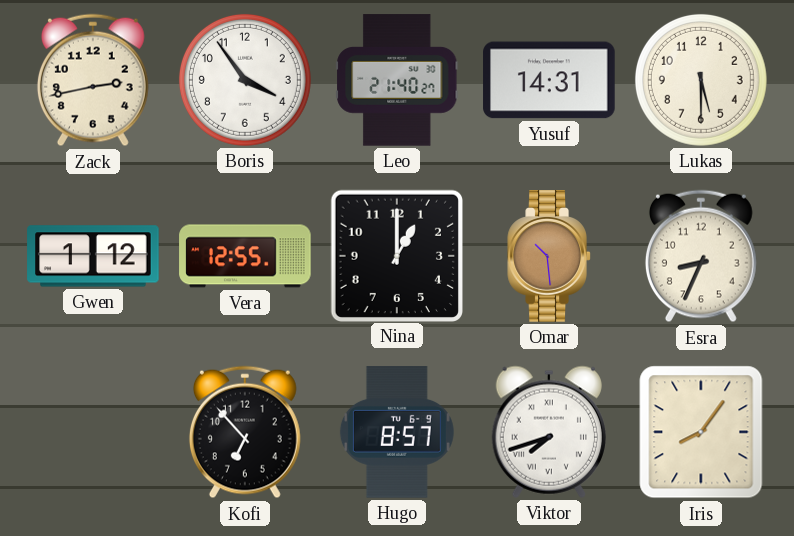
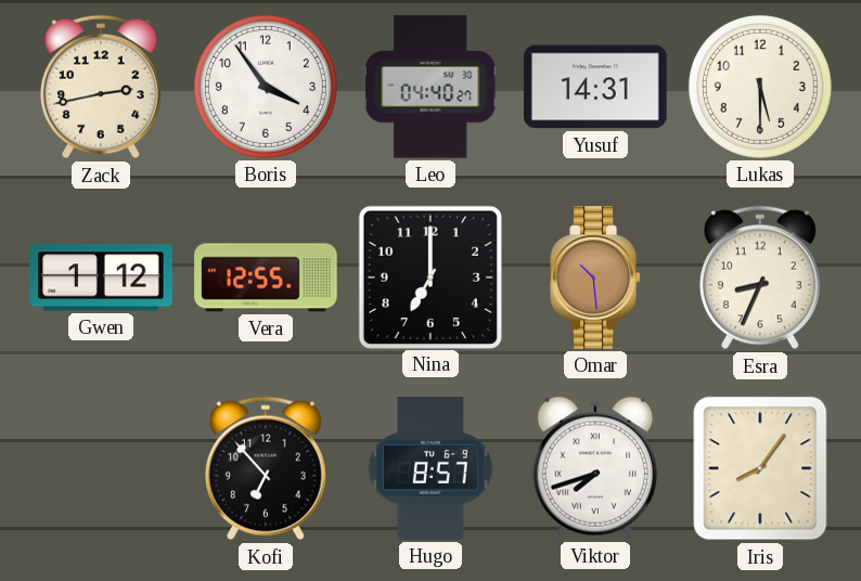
Leo: 21:40 -> 04:40
Nina: 1:00 -> 7:00
